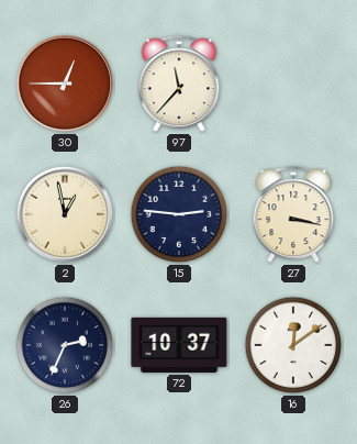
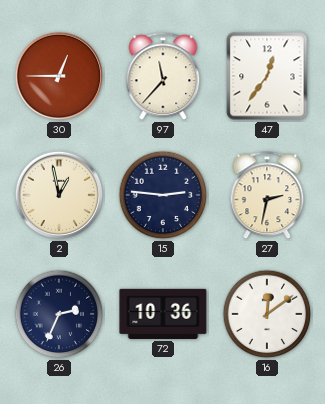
47: none -> 12:36
27: 3:17 -> 2:32
72: 10:37 -> 10:36
